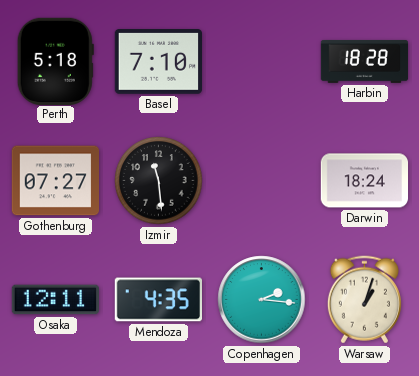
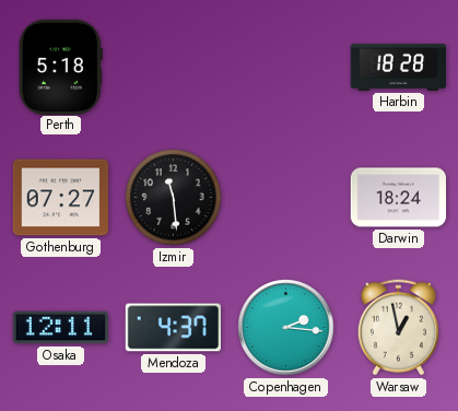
Basel: 7:10 -> none
Mendoza: 4:35 -> 4:37
Warsaw: 1:03 -> 12:58
